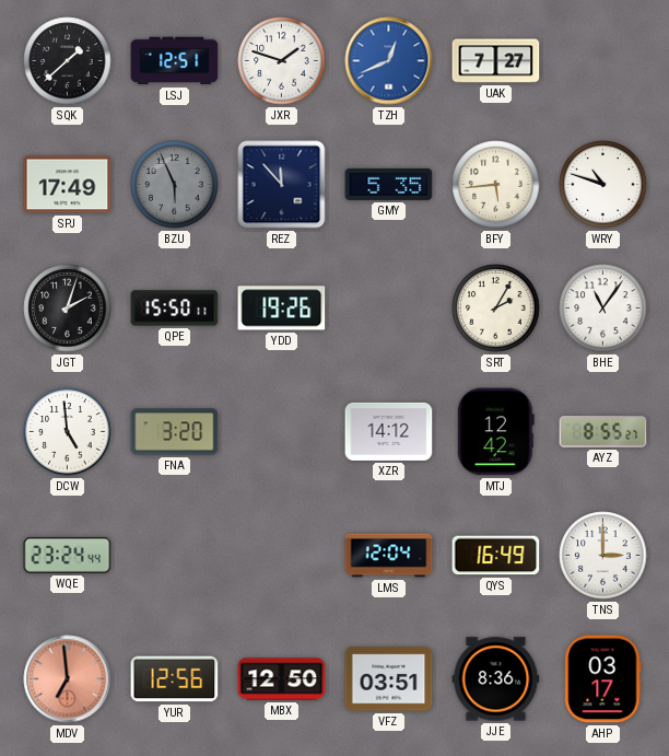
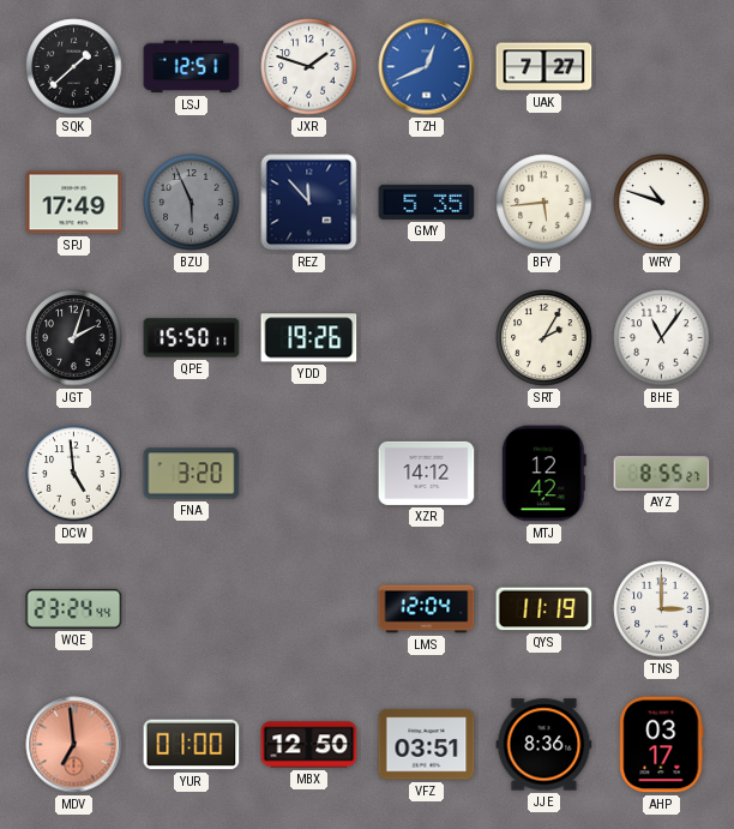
QYS: 16:49 -> 11:19
YUR: 12:56 -> 01:00
